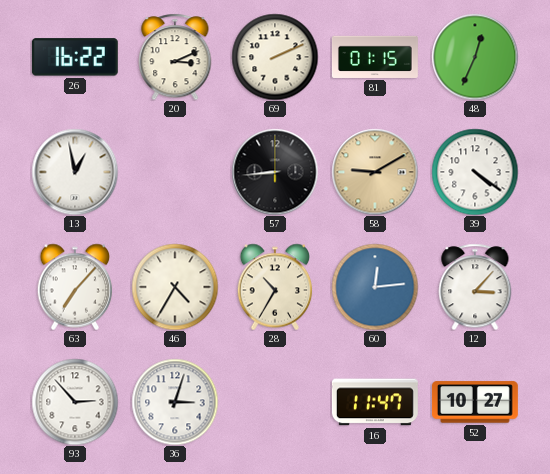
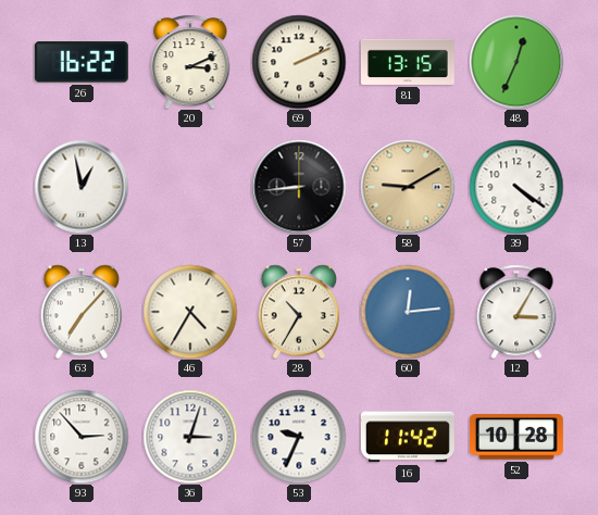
81: 01:15 -> 13:15
12: 3:07 -> 3:05
53: none -> 9:34
16: 11:47 -> 11:42
52: 10:27 -> 10:28
